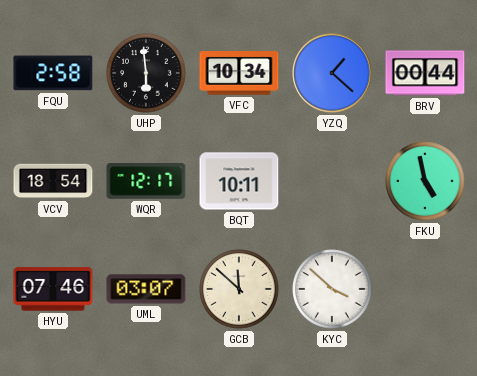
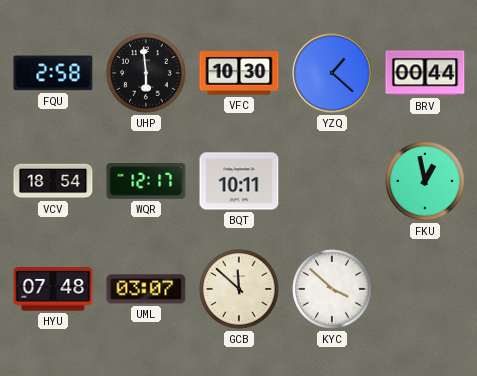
VFC: 10:34 -> 10:30
FKU: 4:58 -> 12:58
HYU: 07:46 -> 07:48
